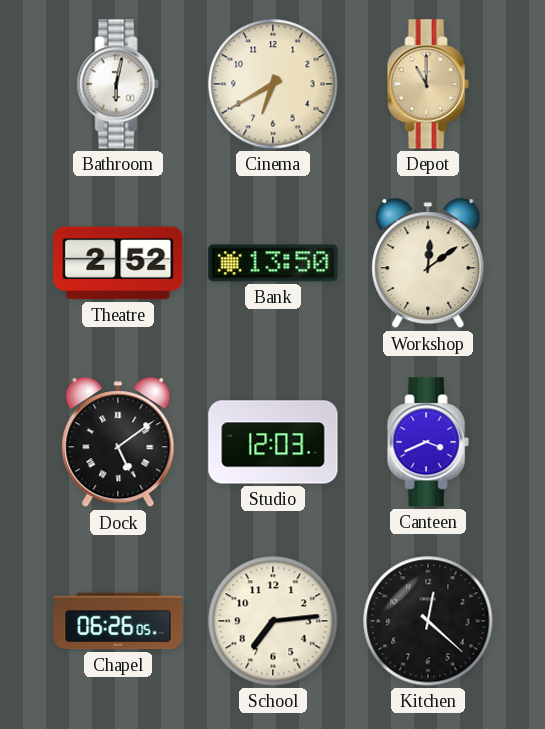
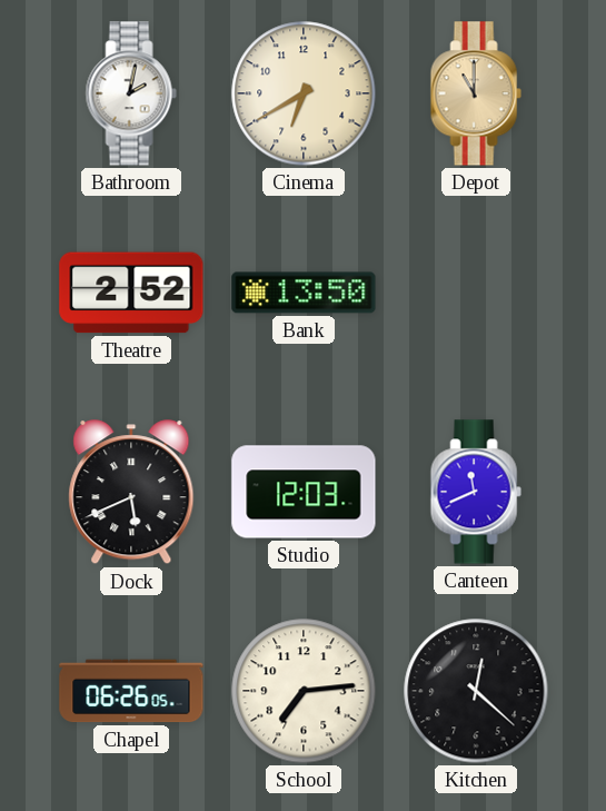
Bathroom: 6:02 -> 2:02
Workshop: 12:09 -> none
Dock: 5:09 -> 5:41
Canteen: 3:41 -> 11:41
